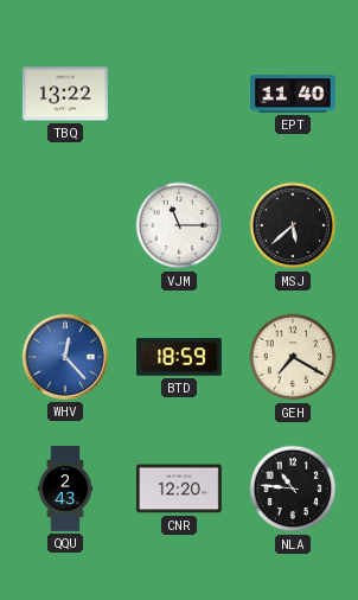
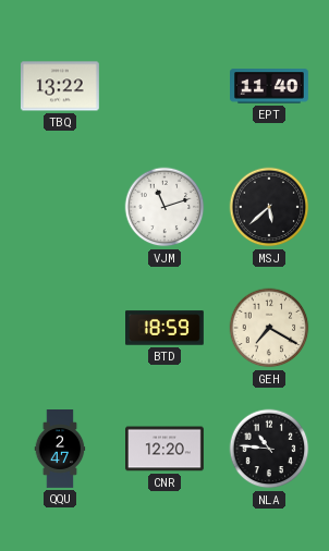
VJM: 11:15 -> 11:12
WHV: 12:23 -> none
QQU: 2:43 -> 2:47
